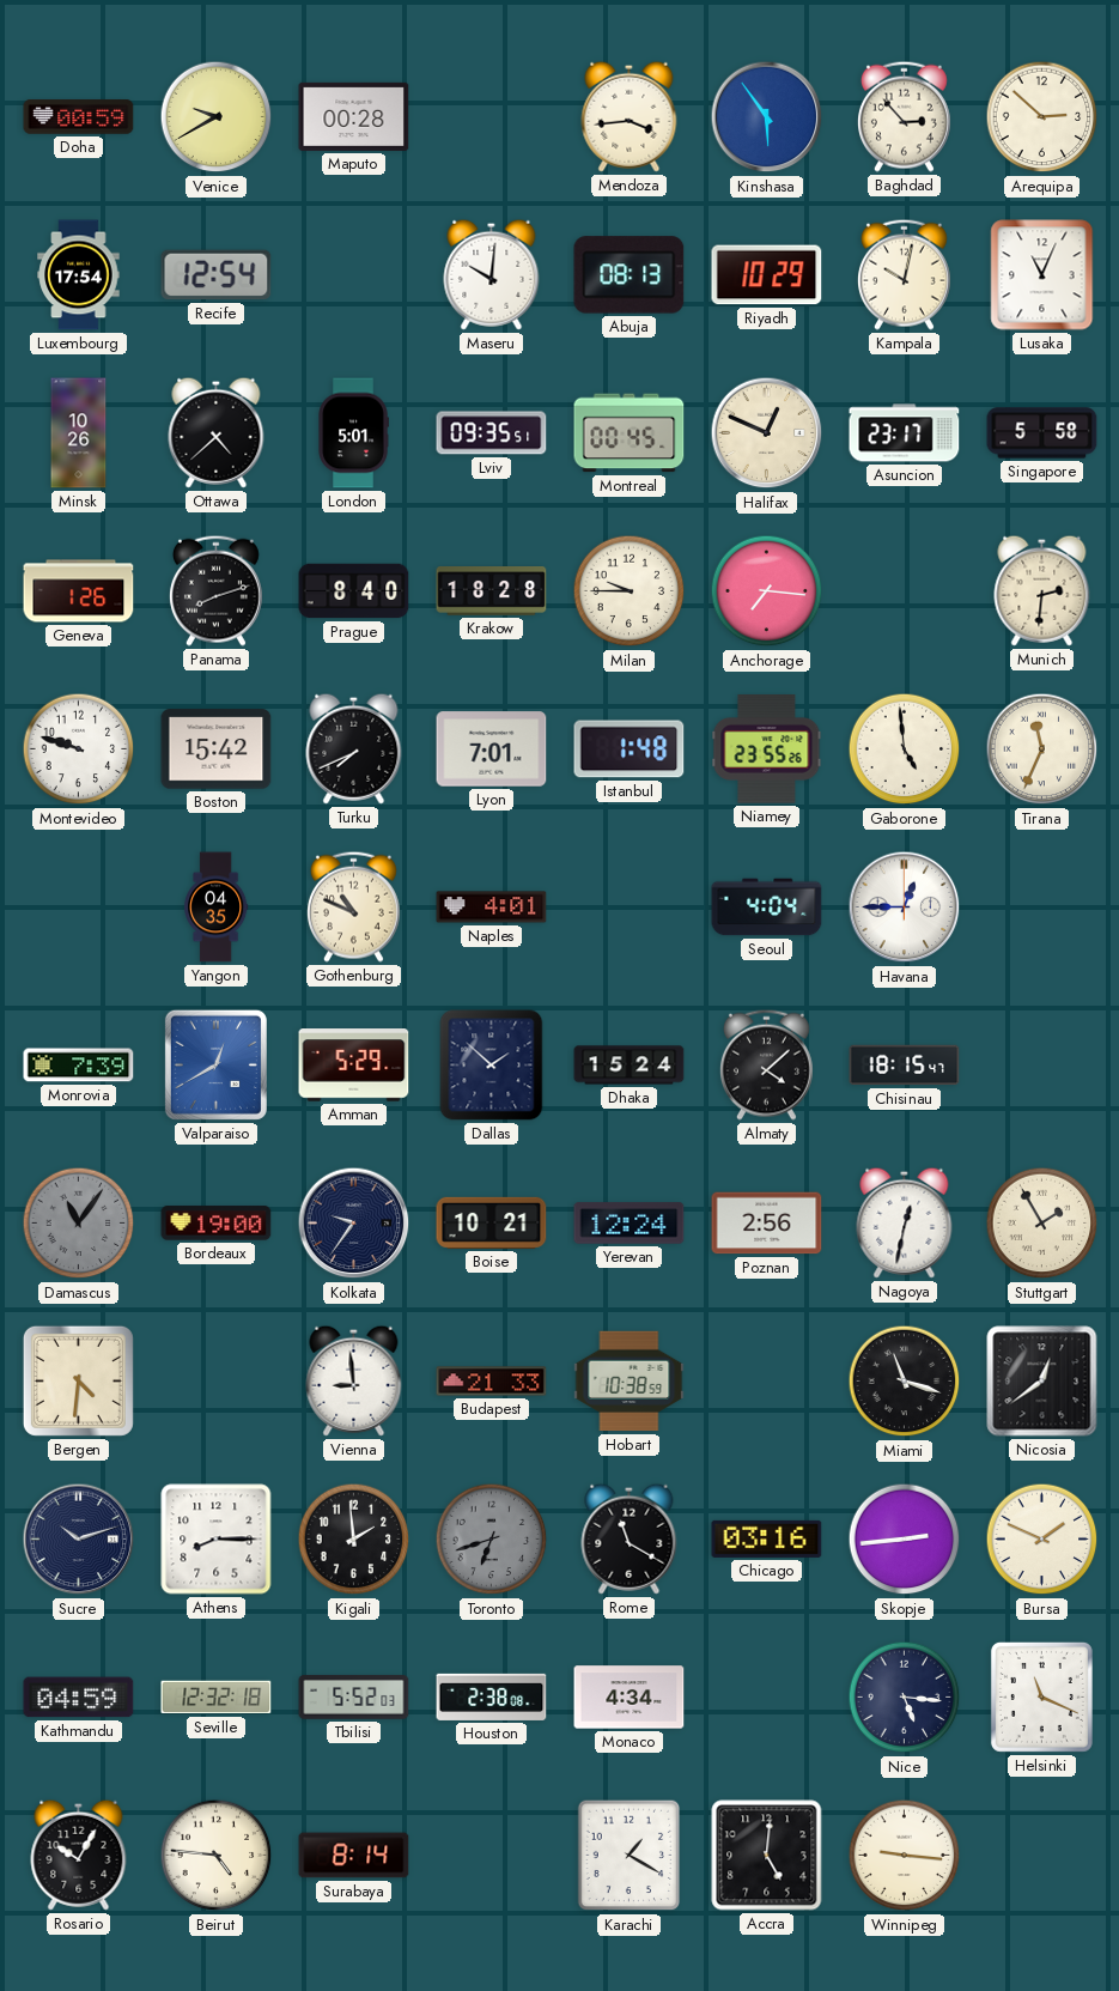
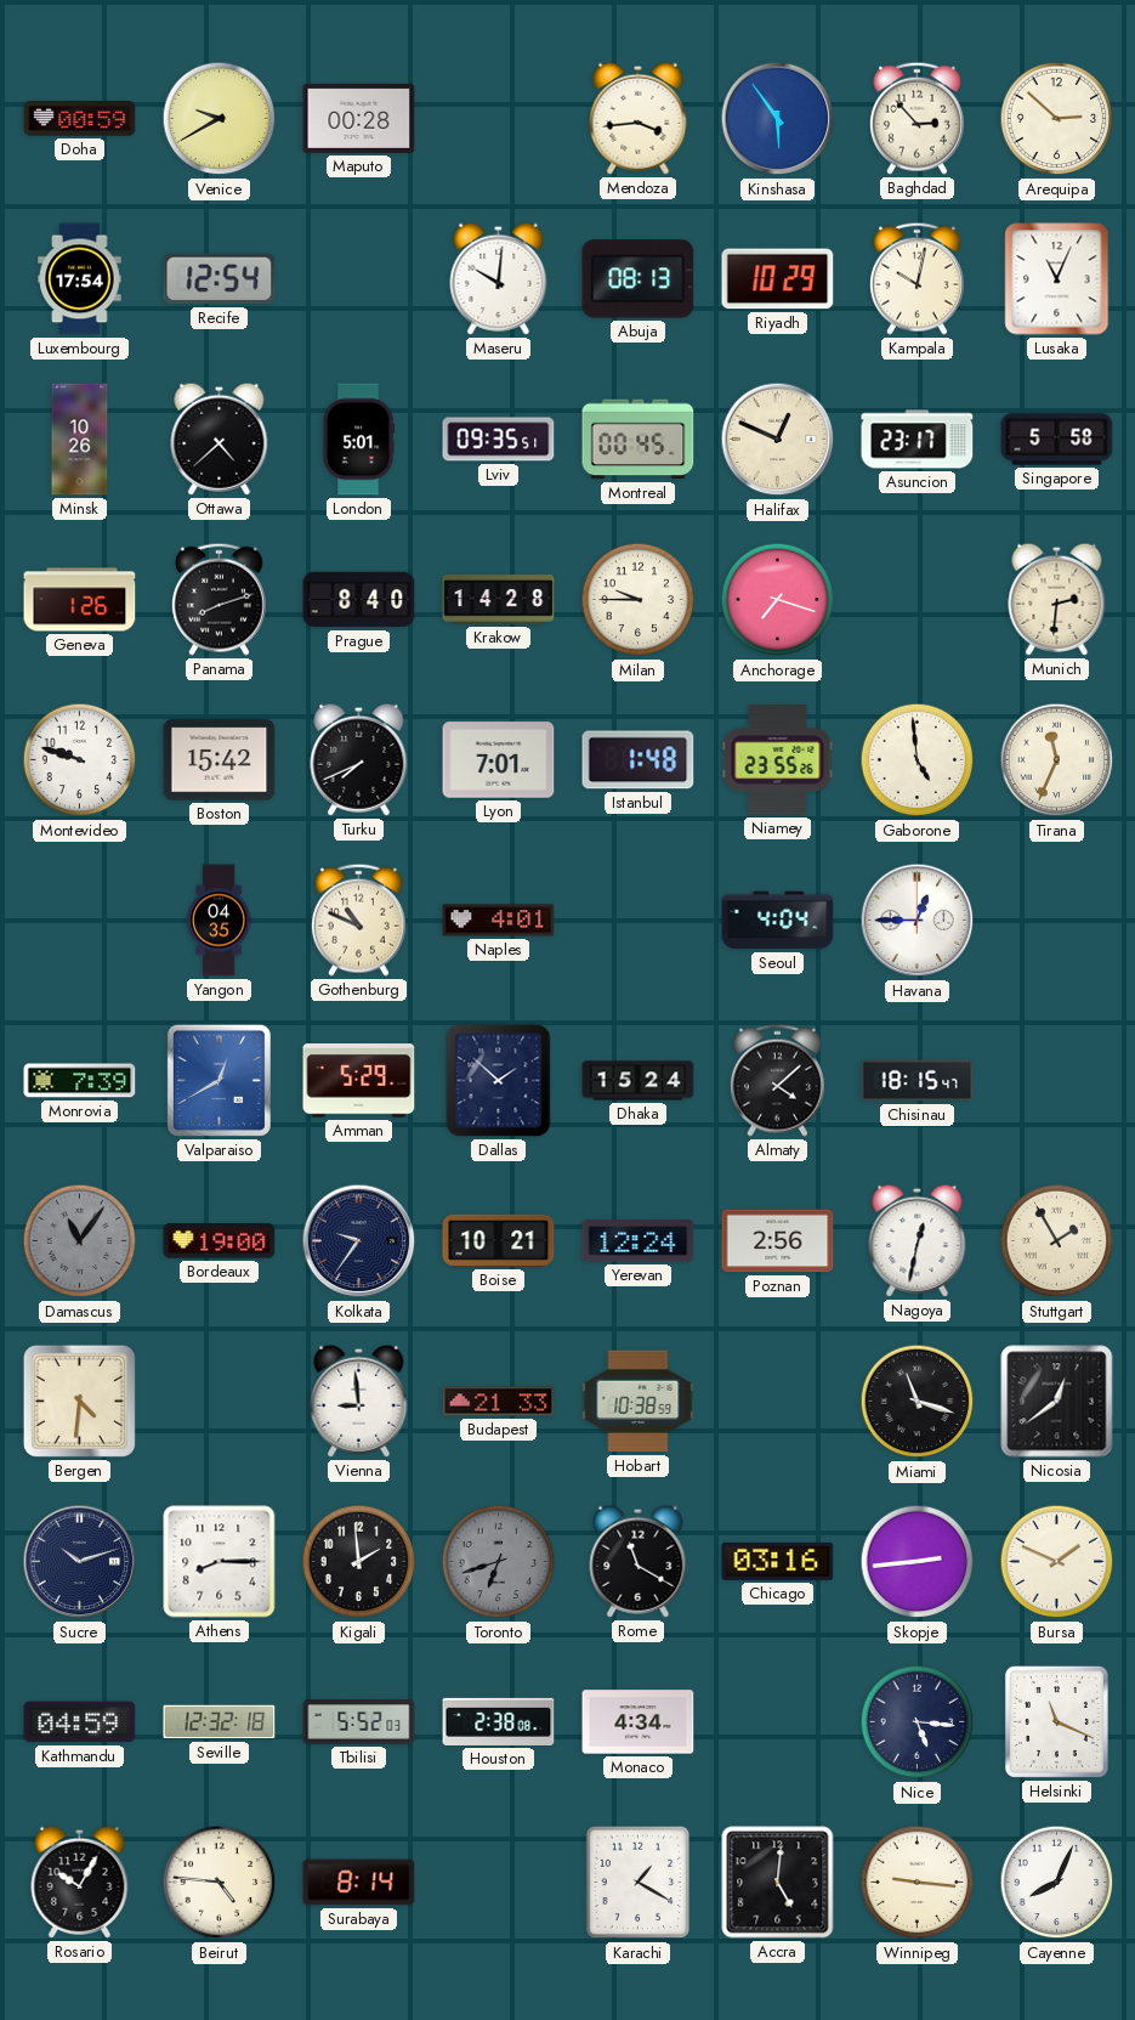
Krakow: 18:28 -> 14:28
Anchorage: 7:16 -> 7:18
Cayenne: none -> 8:04
